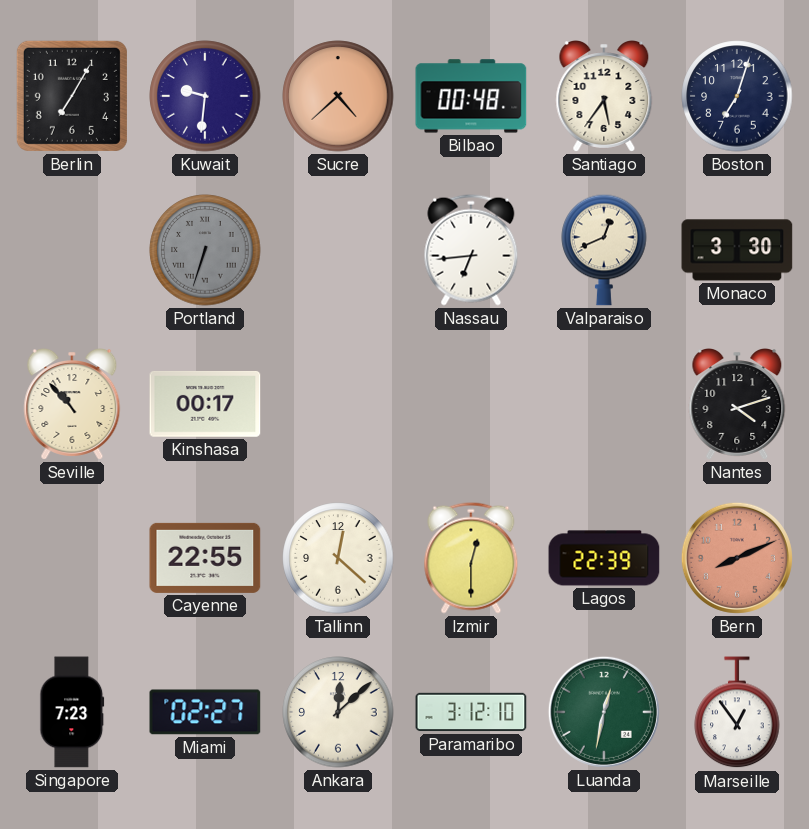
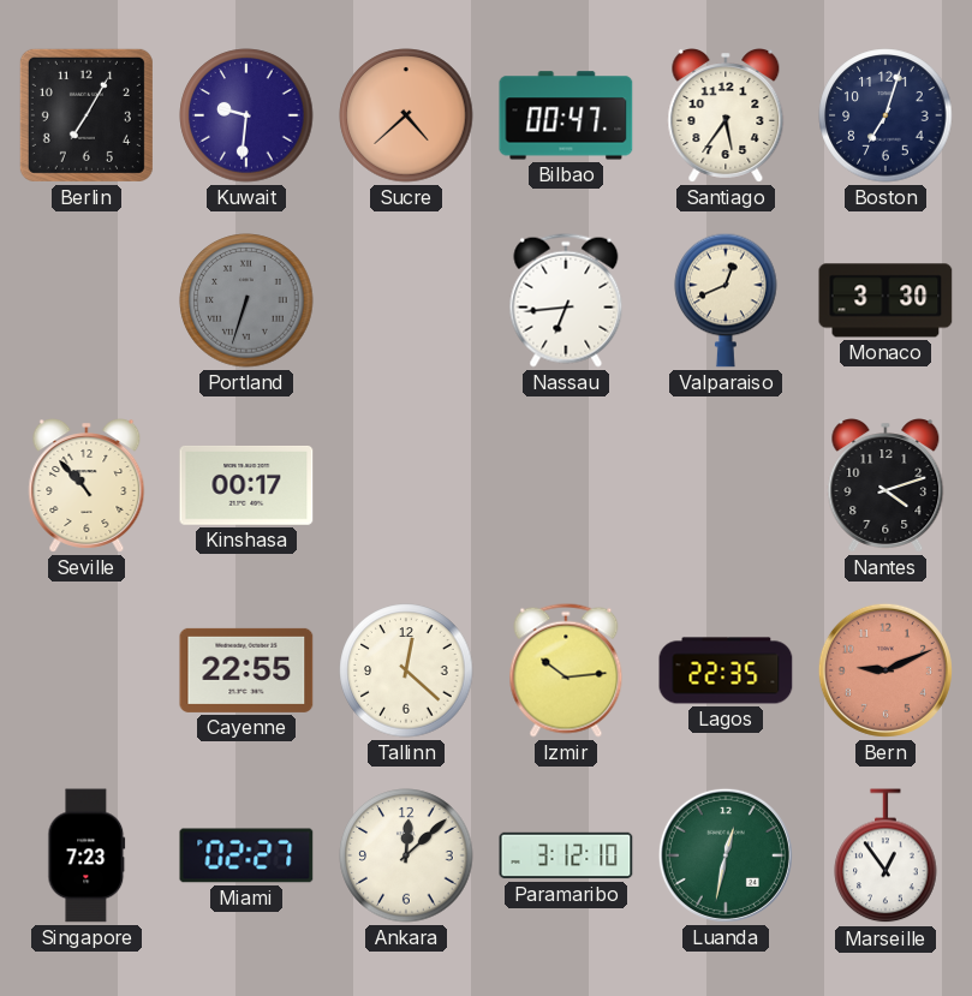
Bilbao: 00:48 -> 00:47
Izmir: 12:30 -> 10:14
Lagos: 22:39 -> 22:35
Bern: 8:11 -> 9:11
